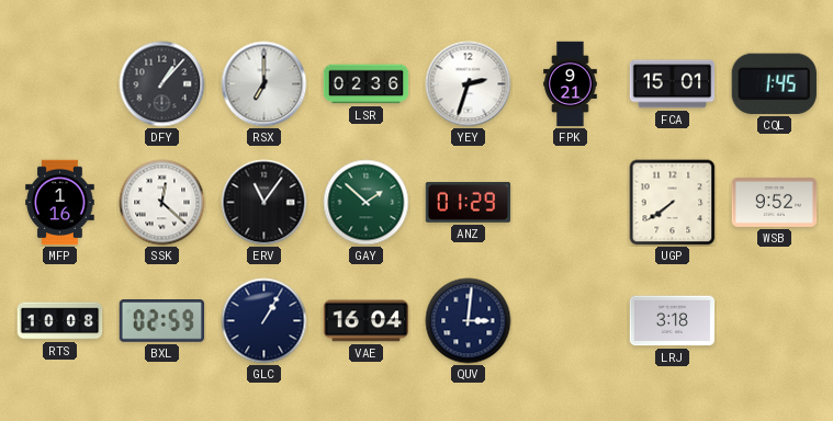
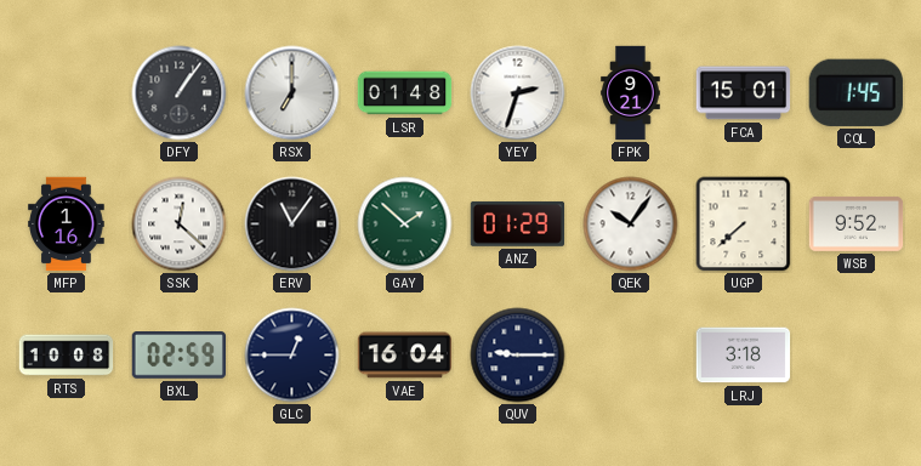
DFY: 1:07 -> 1:06
LSR: 02:36 -> 01:48
QEK: none -> 10:06
UGP: 7:39 -> 7:38
GLC: 1:05 -> 12:45
QUV: 3:01 -> 9:15
